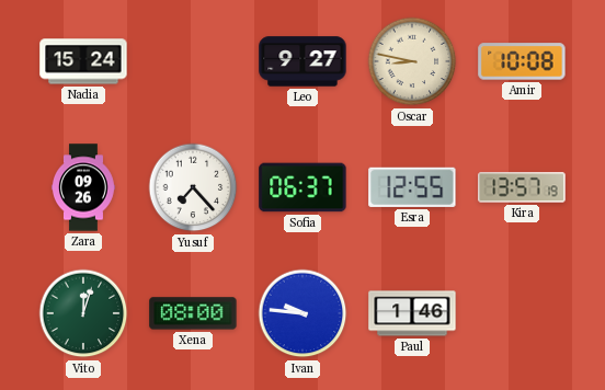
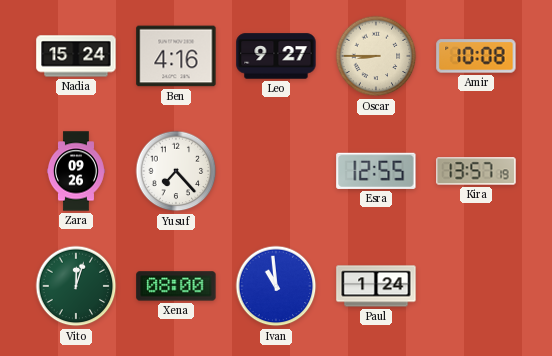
Ben: none -> 4:16
Oscar: 8:47 -> 8:45
Sofia: 06:37 -> none
Ivan: 9:46 -> 10:59
Paul: 1:46 -> 1:24
